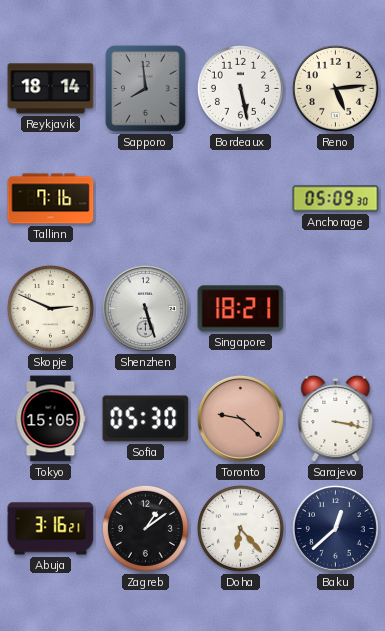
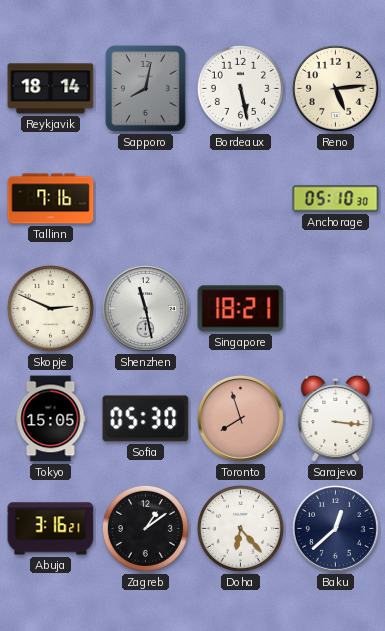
Sapporo: 7:59 -> 8:02
Anchorage: 05:09 -> 05:10
Shenzhen: 5:27 -> 11:28
Toronto: 9:22 -> 7:57
Sarajevo: 3:17 -> 3:16
